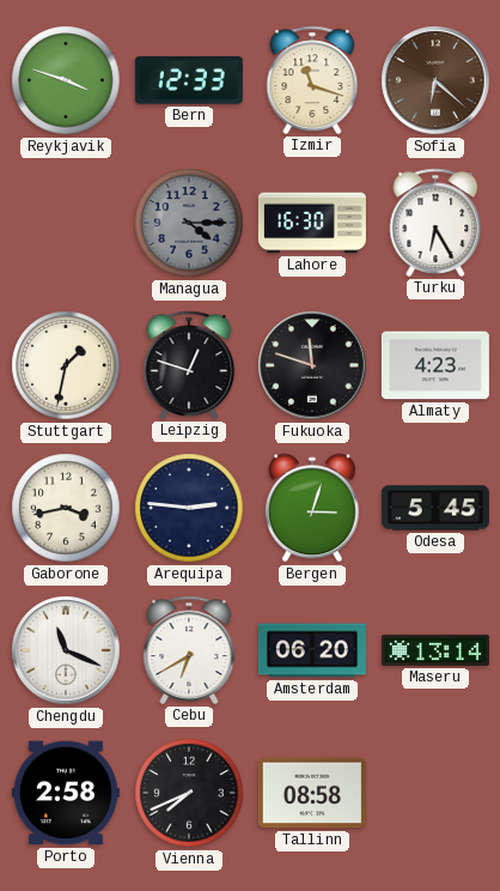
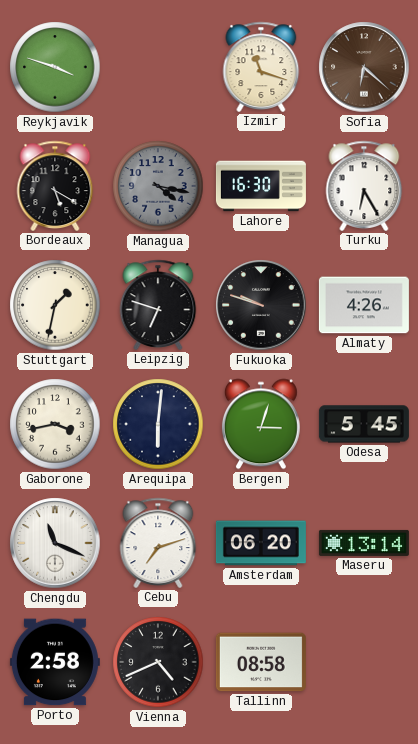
Bern: 12:33 -> none
Bordeaux: none -> 5:20
Managua: 4:15 -> 4:17
Leipzig: 12:48 -> 6:48
Fukuoka: 11:48 -> 9:48
Almaty: 4:23 -> 4:26
Arequipa: 2:46 -> 6:01
Cebu: 6:40 -> 7:12
Vienna: 7:41 -> 4:41
